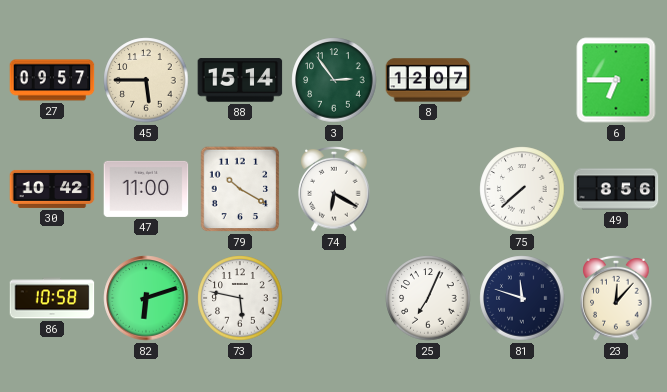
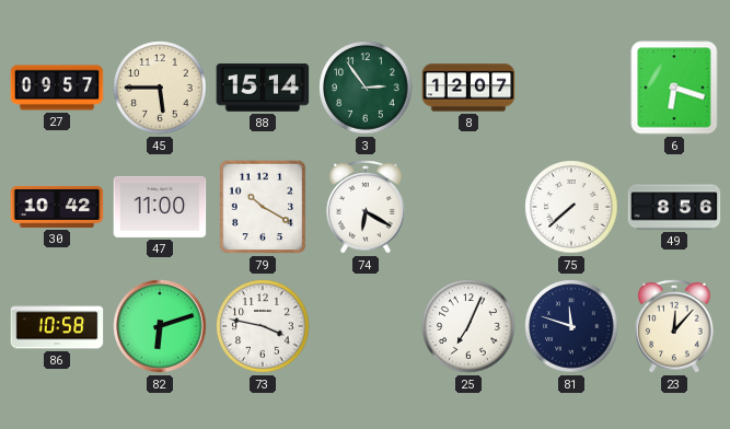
6: 6:45 -> 6:18
73: 5:47 -> 3:47
